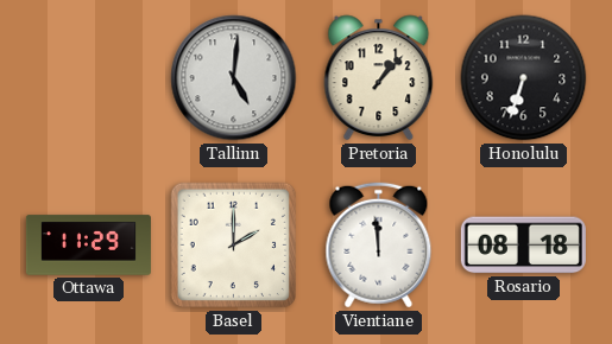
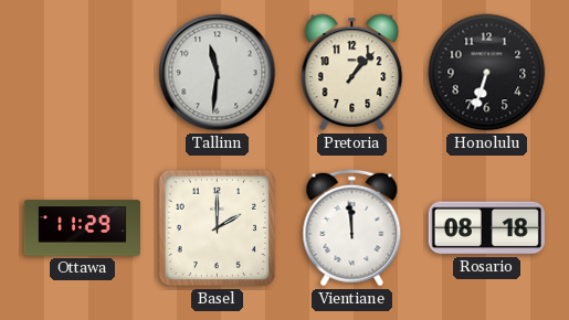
Tallinn: 5:01 -> 11:31
